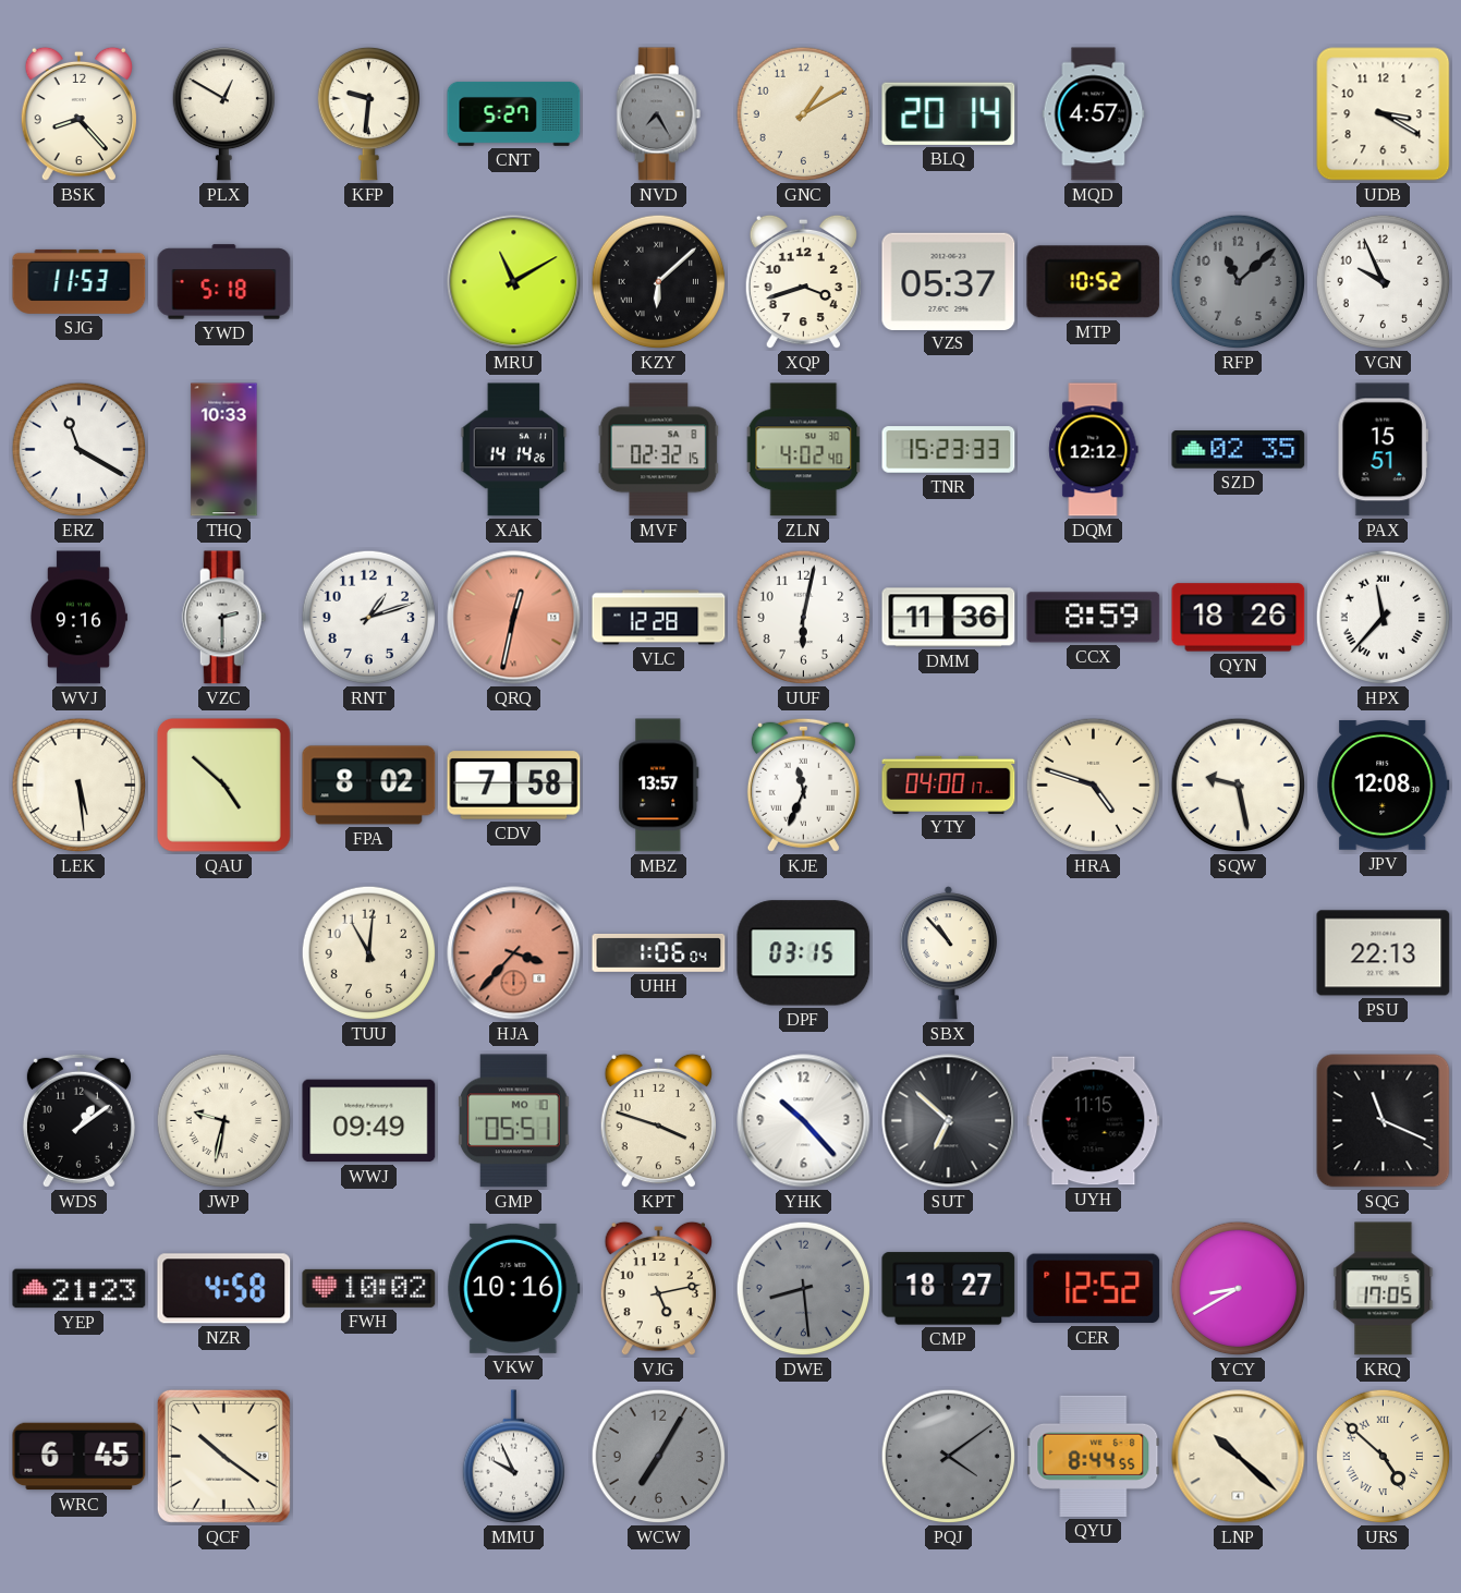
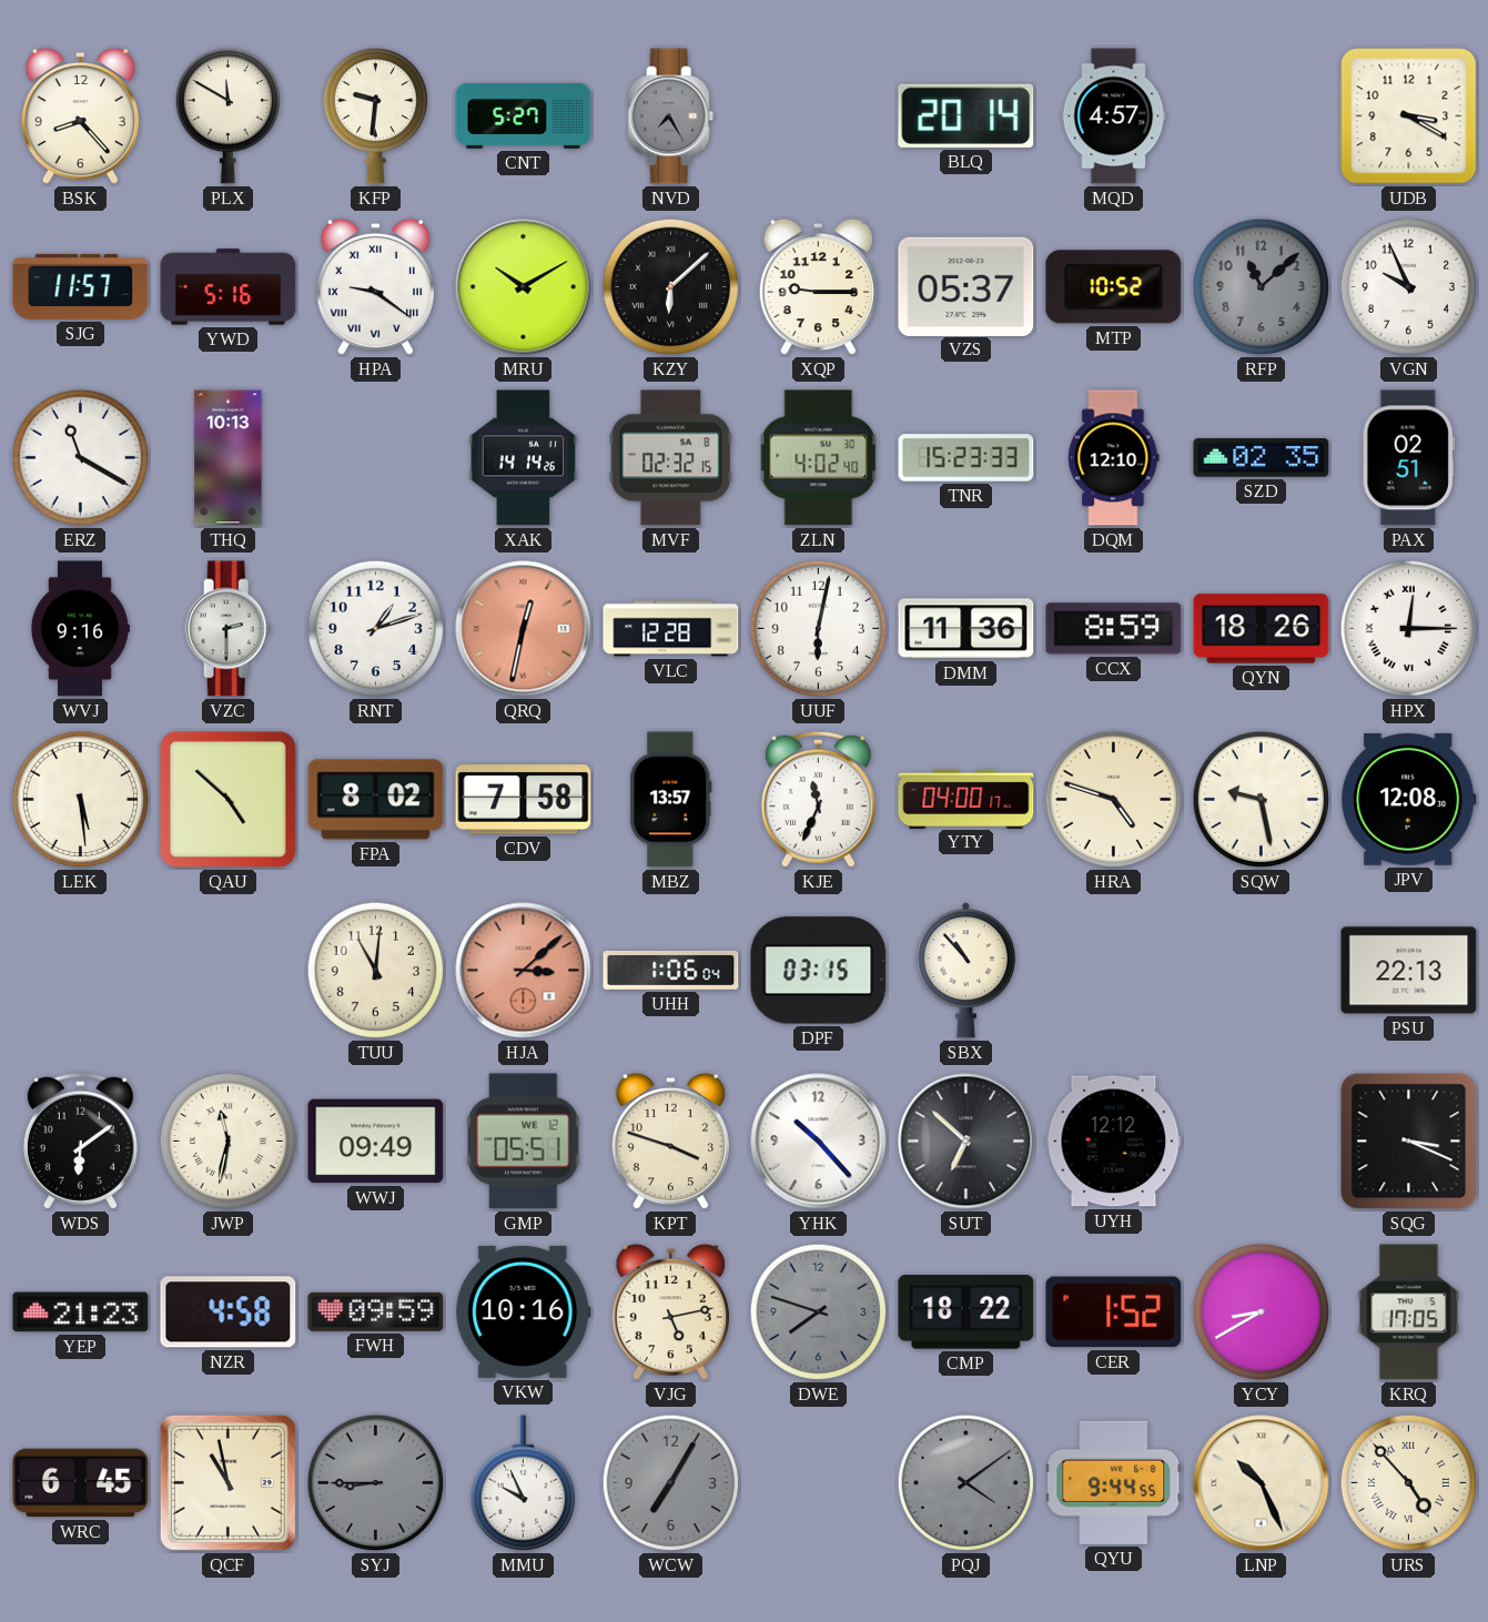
PLX: 12:50 -> 11:50
GNC: 1:10 -> none
SJG: 11:53 -> 11:57
YWD: 5:18 -> 5:16
HPA: none -> 9:21
MRU: 11:10 -> 10:10
XQP: 3:42 -> 9:15
THQ: 10:33 -> 10:13
DQM: 12:12 -> 12:10
PAX: 15:51 -> 02:51
HPX: 11:37 -> 12:15
HJA: 3:37 -> 3:08
WDS: 1:09 -> 6:09
JWP: 9:32 -> 11:32
GMP date: MO 10 -> WE 12
UYH: 11:15 -> 12:12
SQG: 11:19 -> 3:19
FWH: 10:02 -> 09:59
DWE: 8:29 -> 7:48
CMP: 18:27 -> 18:22
CER: 12:52 -> 1:52
QCF: 10:21 -> 10:58
SYJ: none -> 8:45
QYU: 8:44 -> 9:44
LNP: 10:22 -> 10:26
URS: 4:52 -> 4:53
